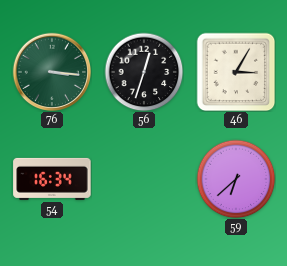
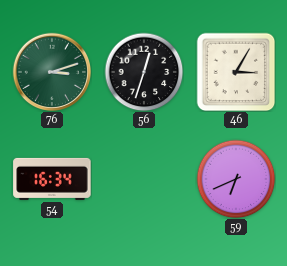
76: 3:16 -> 3:12
59: 6:38 -> 6:41
